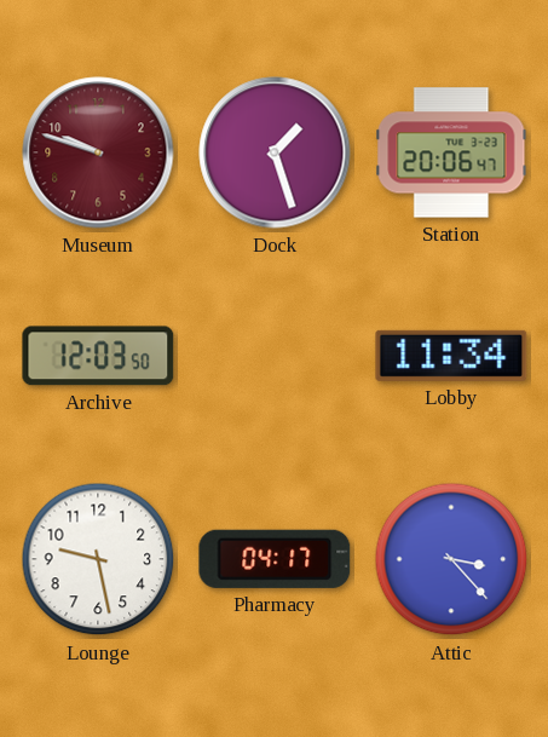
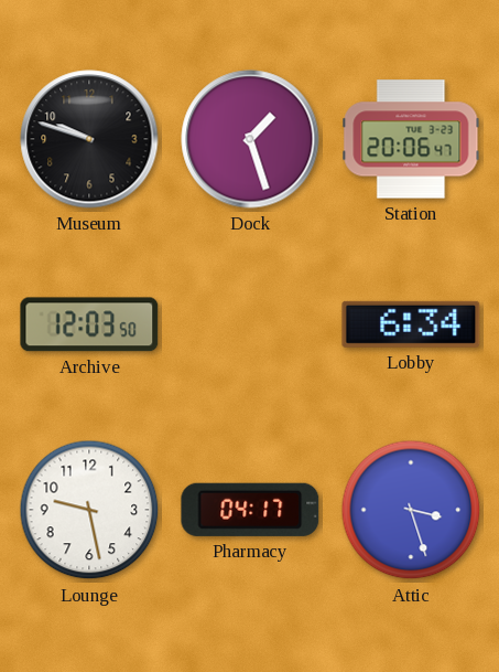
Museum dial: burgundy -> black
Lobby: 11:34 -> 6:34
Attic: 3:23 -> 3:27
